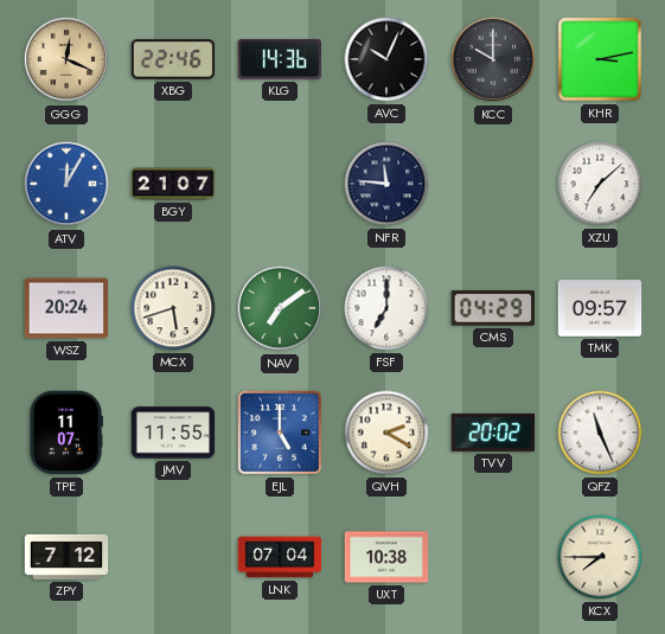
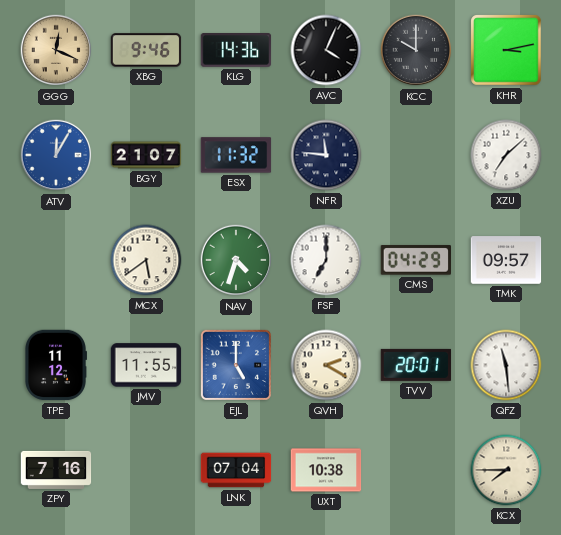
XBG: 22:46 -> 9:46
AVC: 10:04 -> 4:04
ESX: none -> 11:32
WSZ: 20:24 -> none
MCX: 5:42 -> 5:39
NAV: 7:09 -> 4:33
TPE: 11:07 -> 11:12
TVV: 20:02 -> 20:01
QFZ: 11:26 -> 11:29
ZPY: 7:12 -> 7:16
